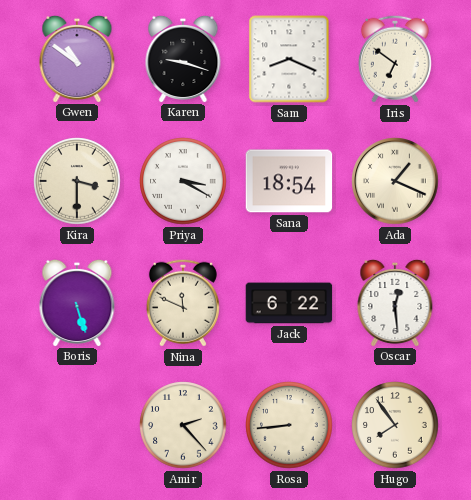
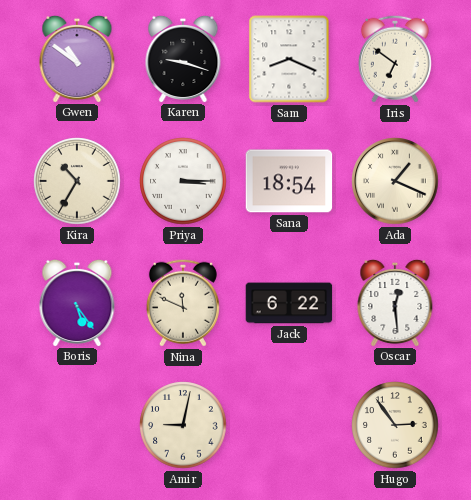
Kira: 3:30 -> 10:35
Priya: 3:20 -> 3:15
Boris: 5:27 -> 5:24
Amir: 2:23 -> 9:02
Rosa: 8:44 -> none
Hugo: 7:54 -> 2:54
